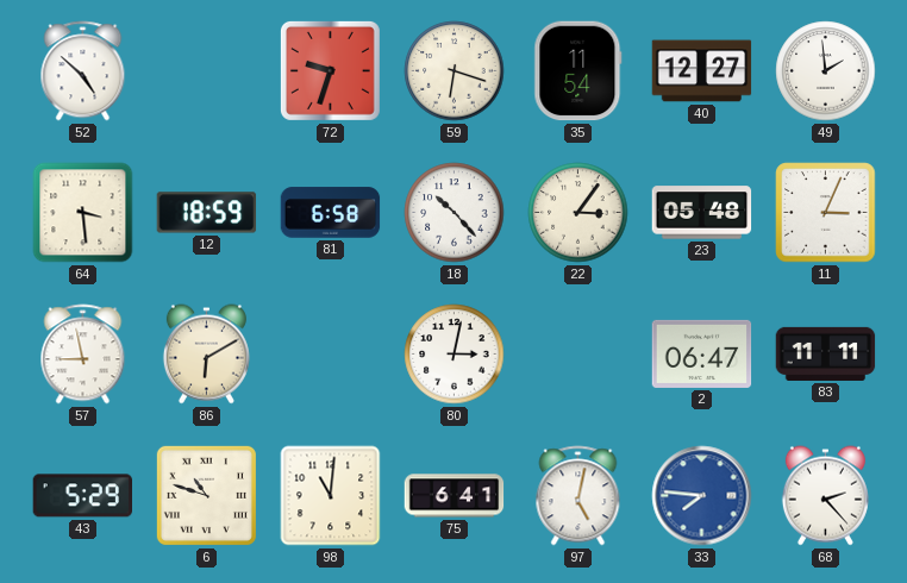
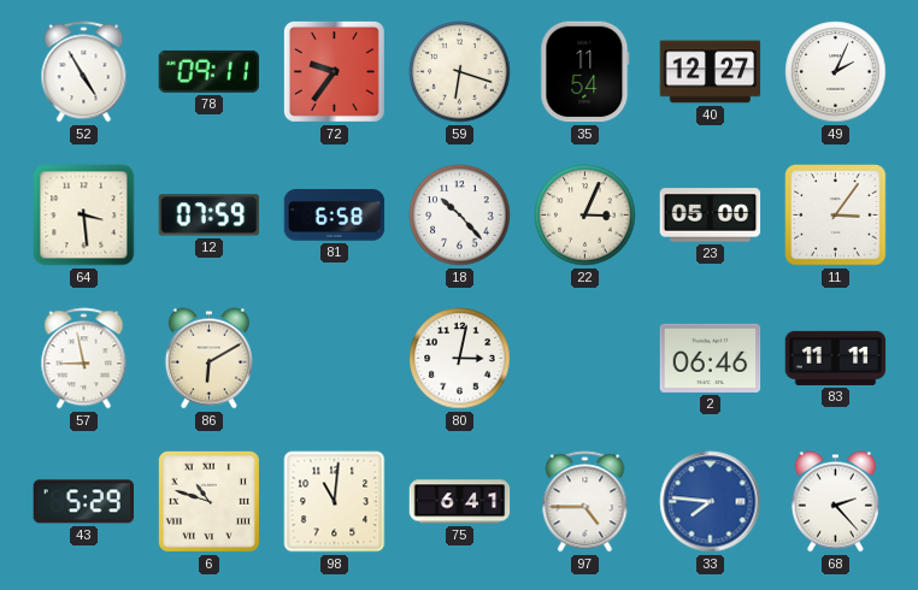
52: 4:52 -> 4:55
78: none -> 09:11
72: 9:33 -> 9:36
49: 1:59 -> 2:04
12: 18:59 -> 07:59
22: 3:06 -> 3:04
23: 05:48 -> 05:00
11: 3:04 -> 3:06
2: 06:47 -> 06:46
97: 5:02 -> 4:45
